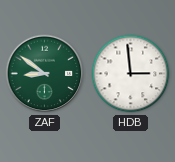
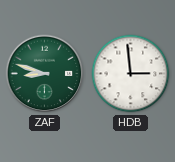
ZAF: 8:51 -> 8:48
